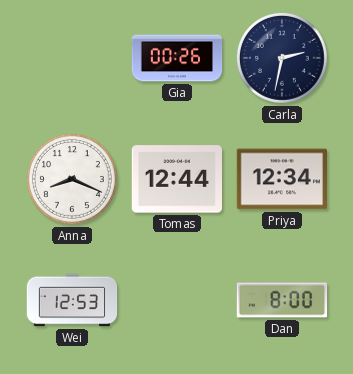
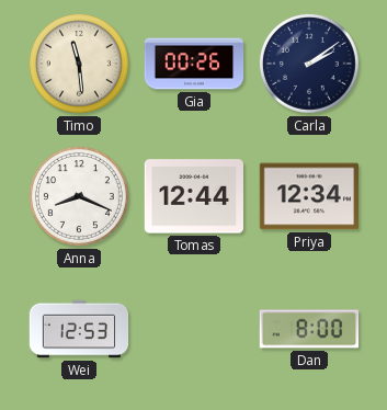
Timo: none -> 11:29
Carla: 2:32 -> 2:09
